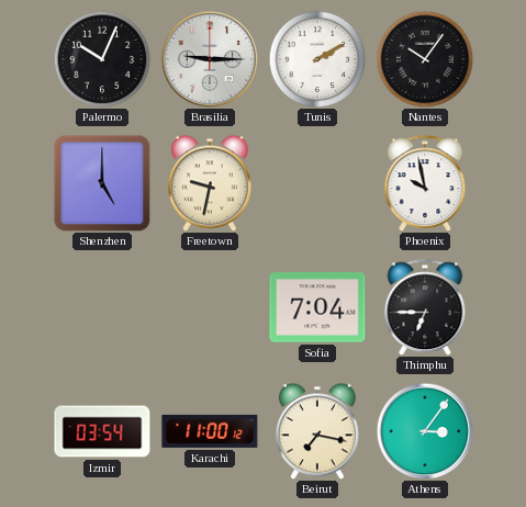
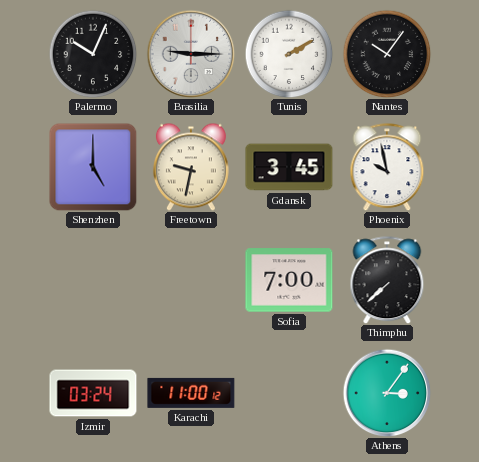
Gdansk: none -> 3:45
Sofia: 7:04 -> 7:00
Thimphu: 6:45 -> 7:38
Izmir: 03:54 -> 03:24
Beirut: 7:17 -> none
